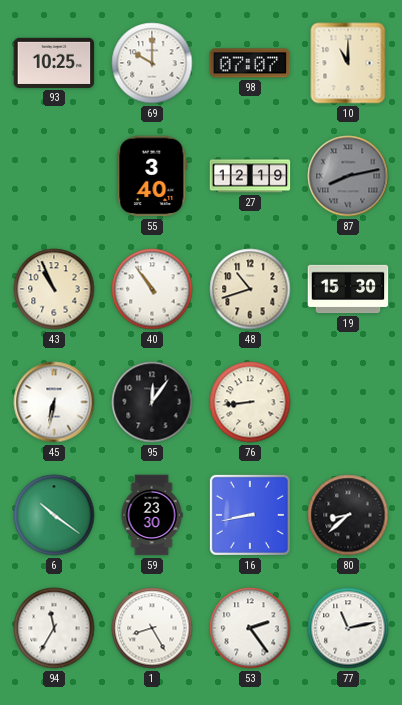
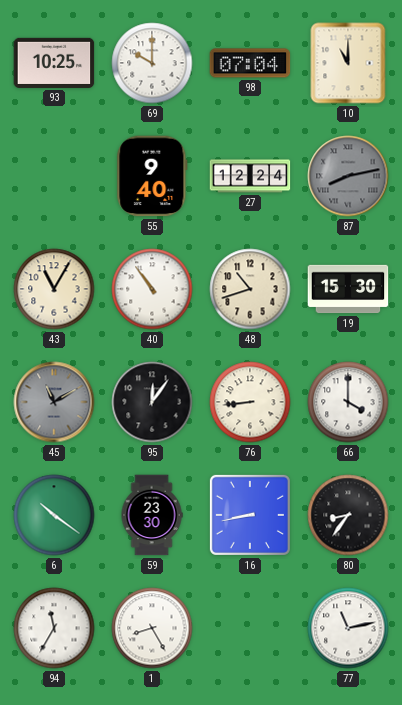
98: 07:07 -> 07:04
55: 3:40 -> 9:40
27: 12:19 -> 12:24
43: 10:56 -> 11:05
45: 6:32 -> 11:10
45 dial: white -> grey
66: none -> 4:00
80: 8:38 -> 8:36
53: 2:24 -> none
